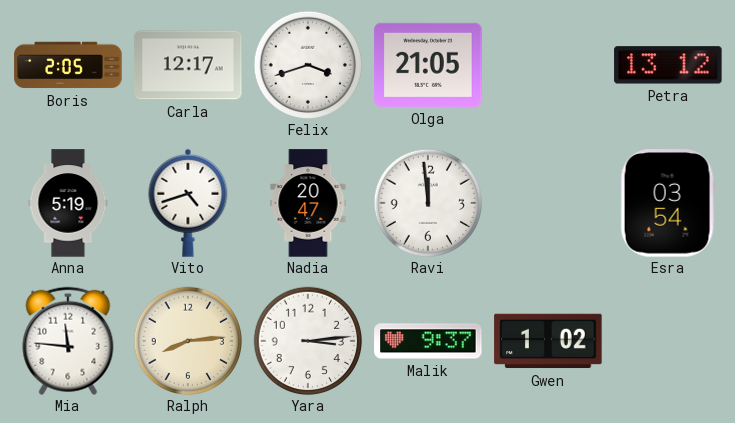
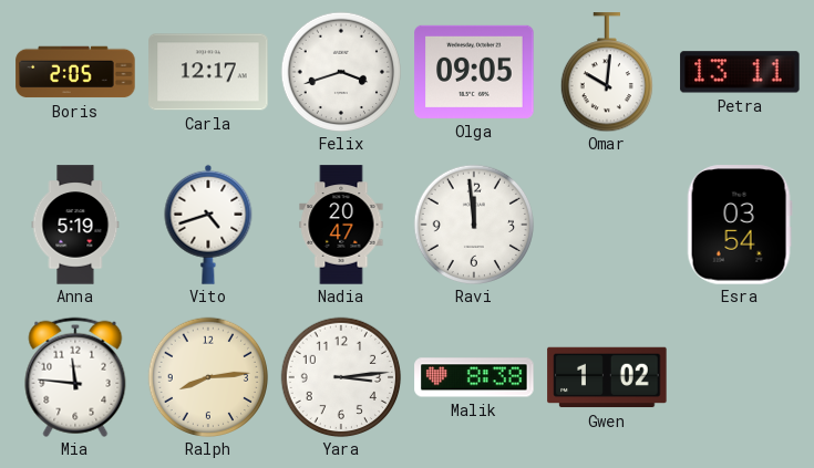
Olga: 21:05 -> 09:05
Omar: none -> 10:01
Petra: 13:12 -> 13:11
Malik: 9:37 -> 8:38
